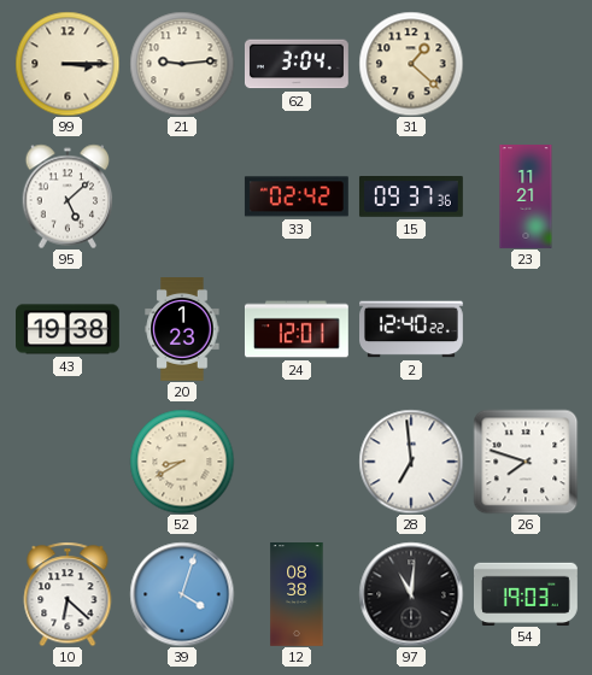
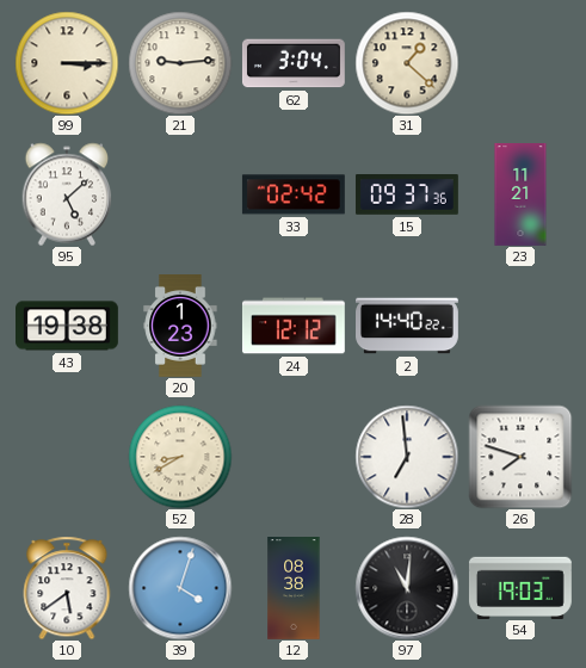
24: 12:01 -> 12:12
2: 12:40 -> 14:40
10: 6:22 -> 5:39
